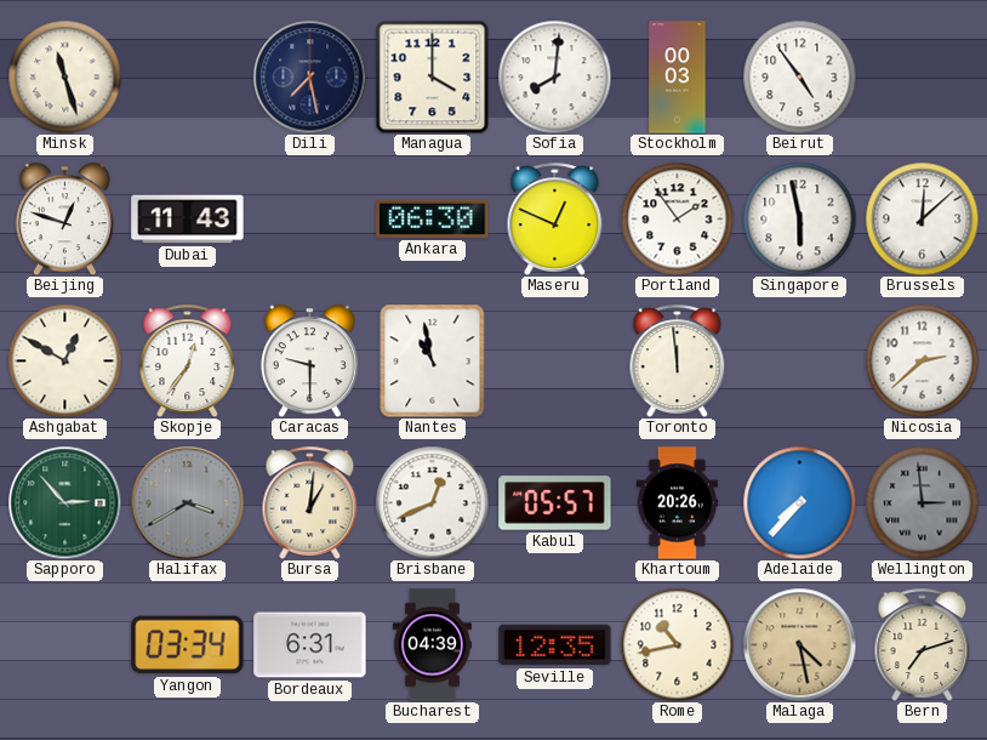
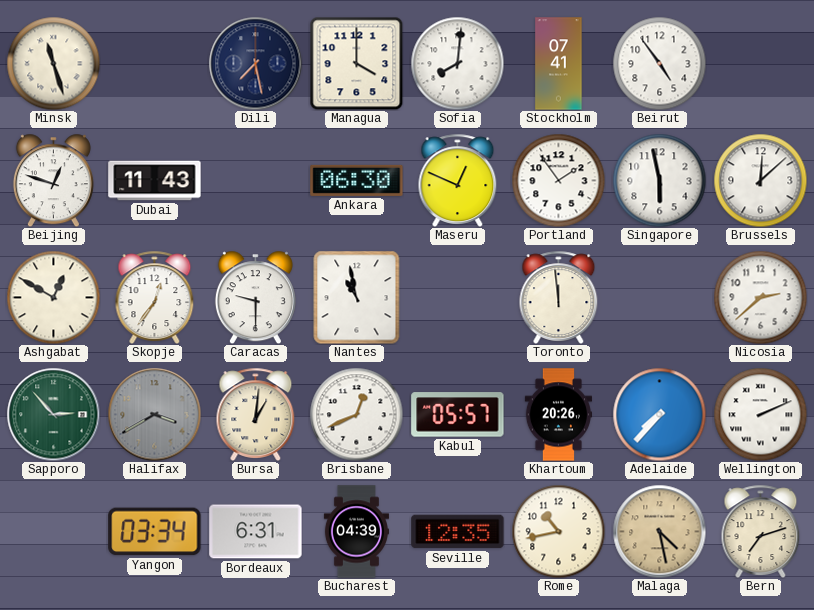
Stockholm: 00:03 -> 07:41
Wellington: 2:59 -> 2:11
Wellington dial: grey -> white
